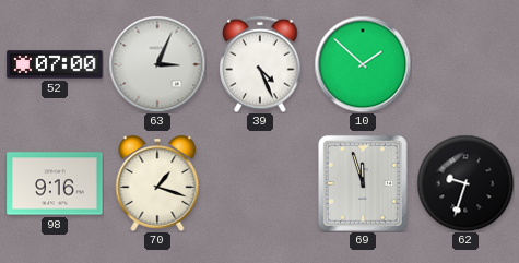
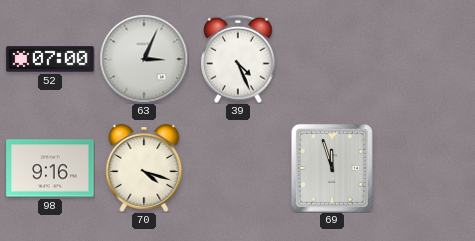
10: 1:52 -> none
70: 1:18 -> 4:18
62: 9:33 -> none
